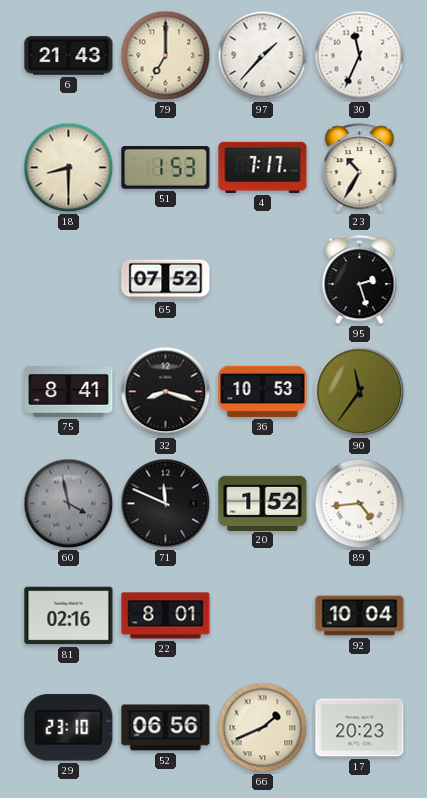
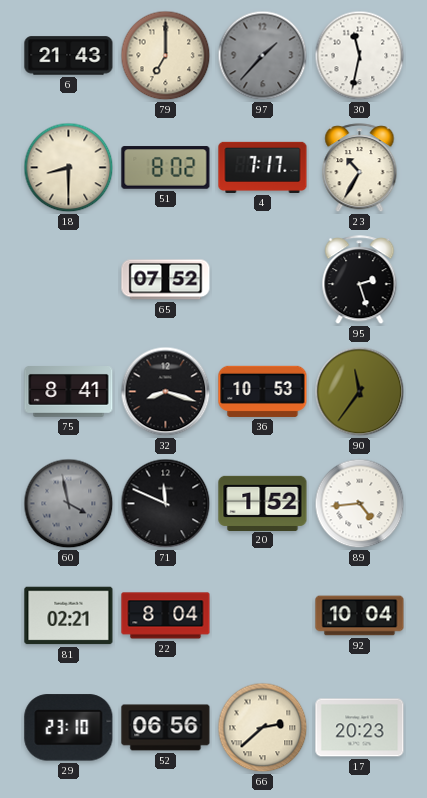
97 dial: white -> grey
30: 11:34 -> 11:32
51: 1:53 -> 8:02
81: 02:16 -> 02:21
22: 8:01 -> 8:04
66: 1:41 -> 2:38
